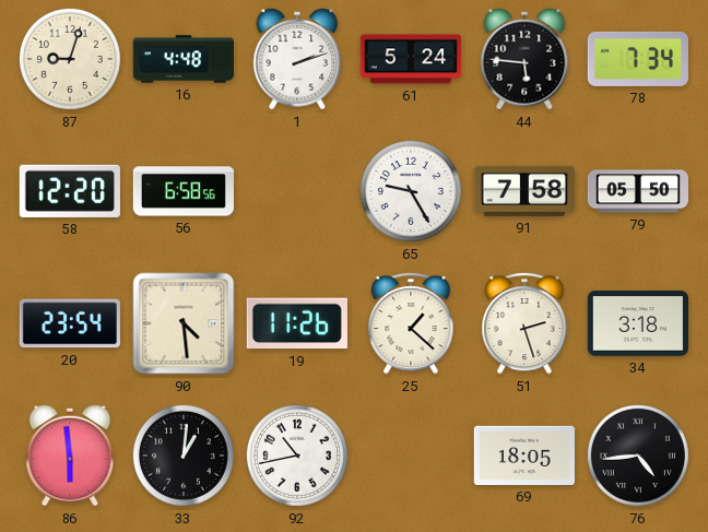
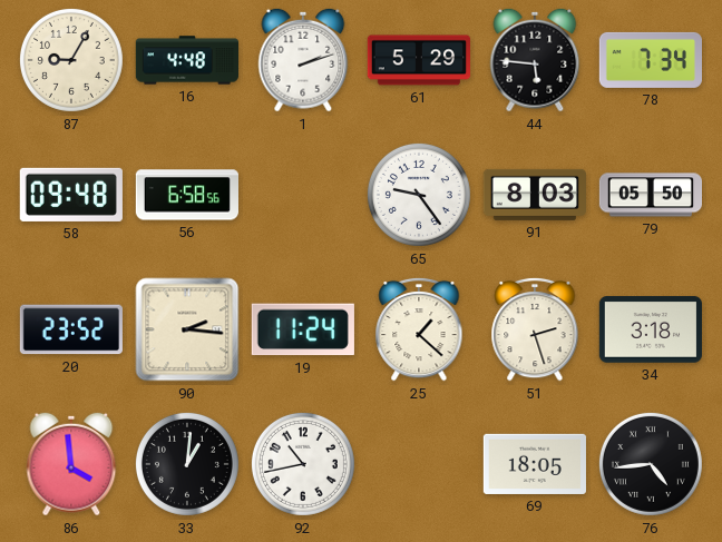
87: 9:03 -> 9:05
61: 5:24 -> 5:29
58: 12:20 -> 09:48
65: 9:25 -> 9:24
91: 7:58 -> 8:03
20: 23:54 -> 23:52
90: 4:29 -> 2:16
19: 11:26 -> 11:24
86: 5:59 -> 3:59
